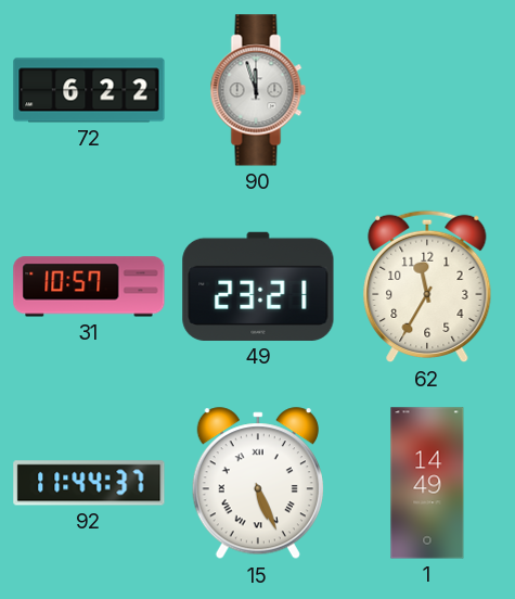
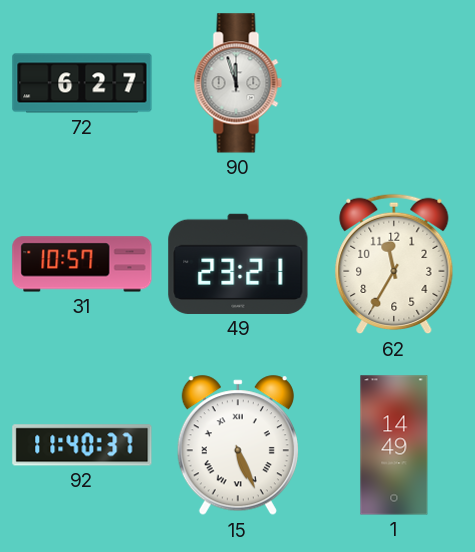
72: 6:22 -> 6:27
92: 11:44 -> 11:40
